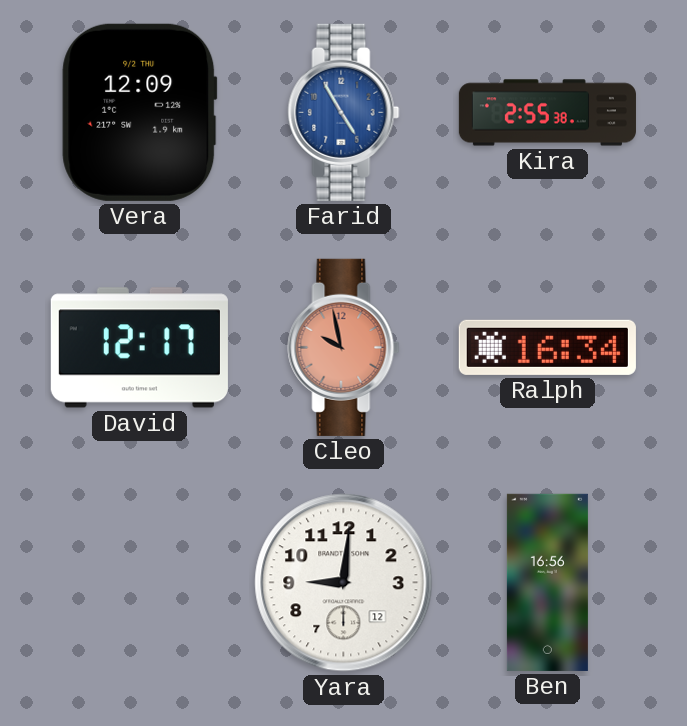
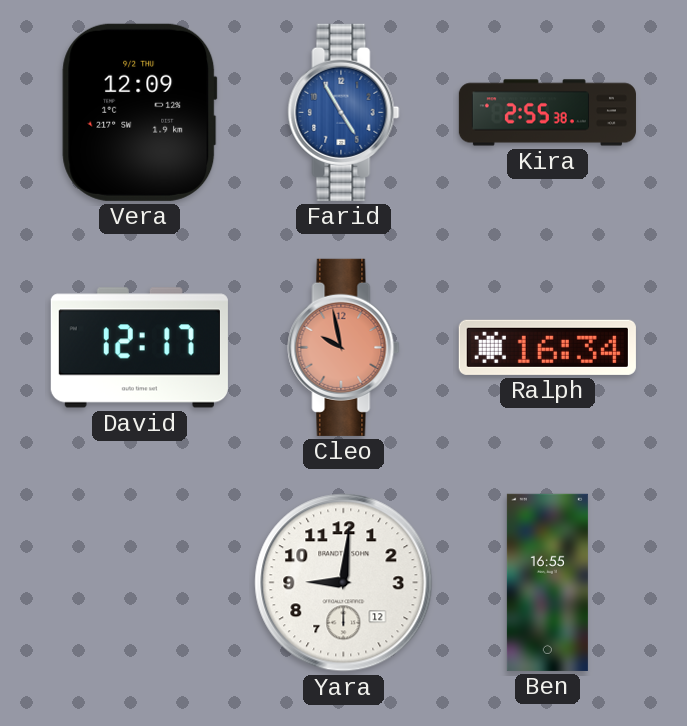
Ben: 16:56 -> 16:55
